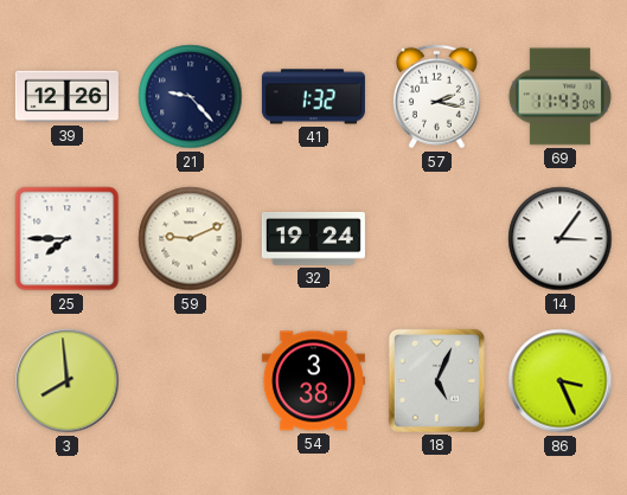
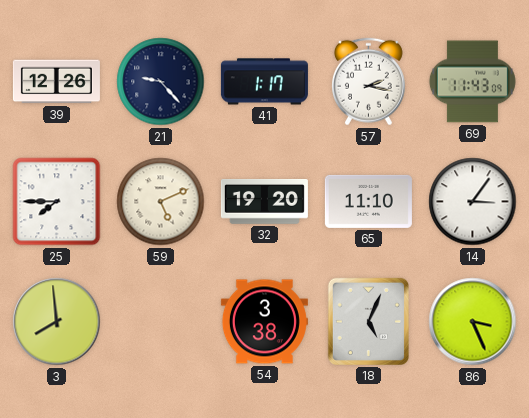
41: 1:32 -> 1:17
59: 9:11 -> 5:11
32: 19:24 -> 19:20
65: none -> 11:10
